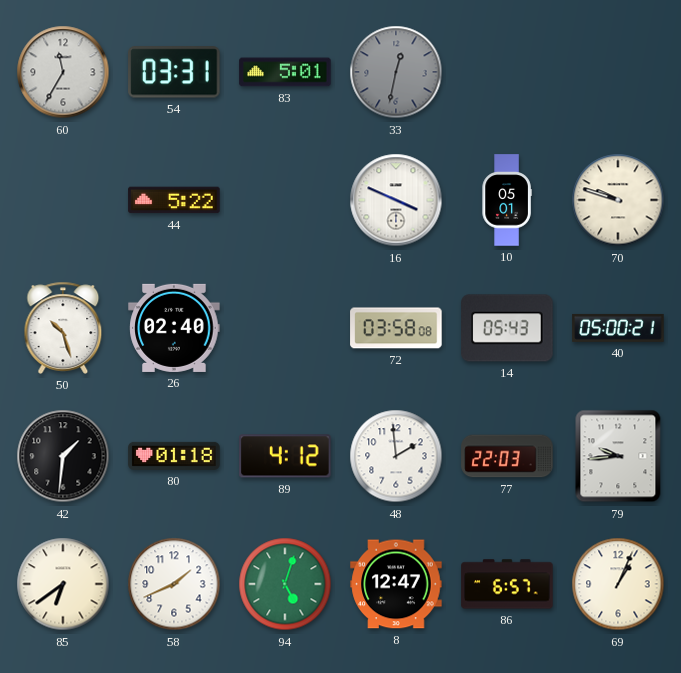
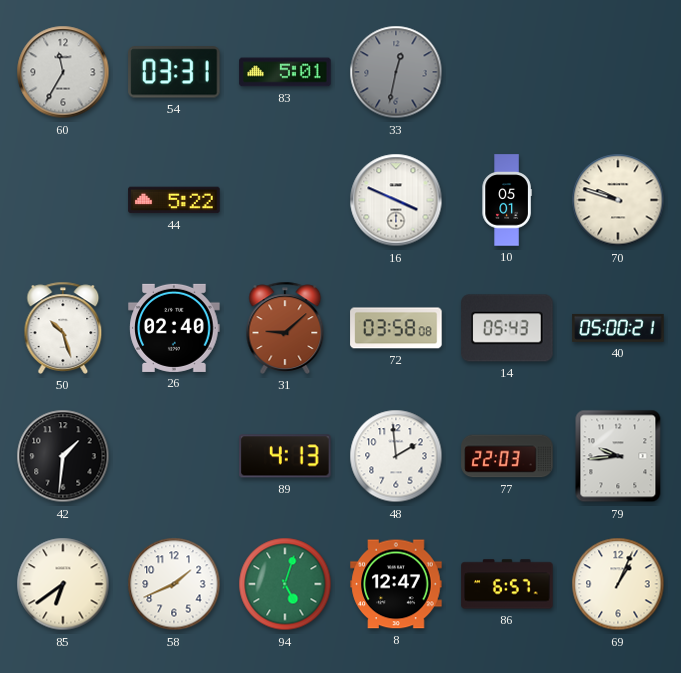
31: none -> 9:08
80: 01:18 -> none
89: 4:12 -> 4:13
